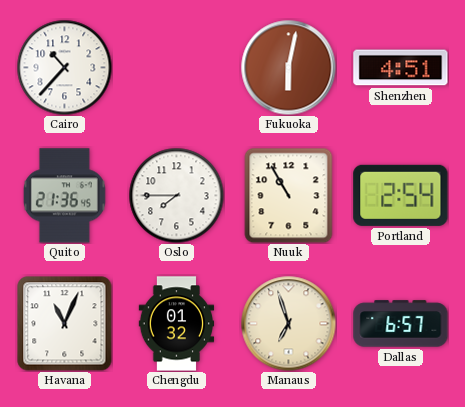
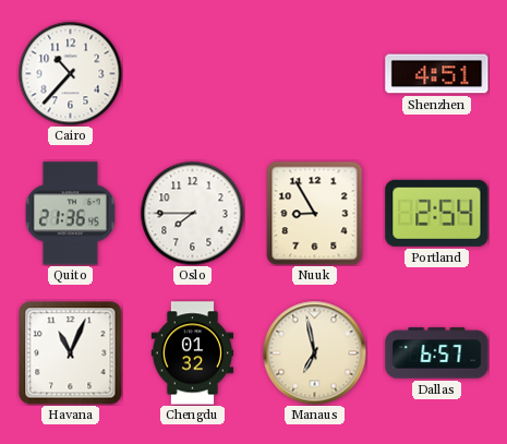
Fukuoka: 6:02 -> none
Nuuk: 10:55 -> 8:55
Manaus: 6:57 -> 6:58
